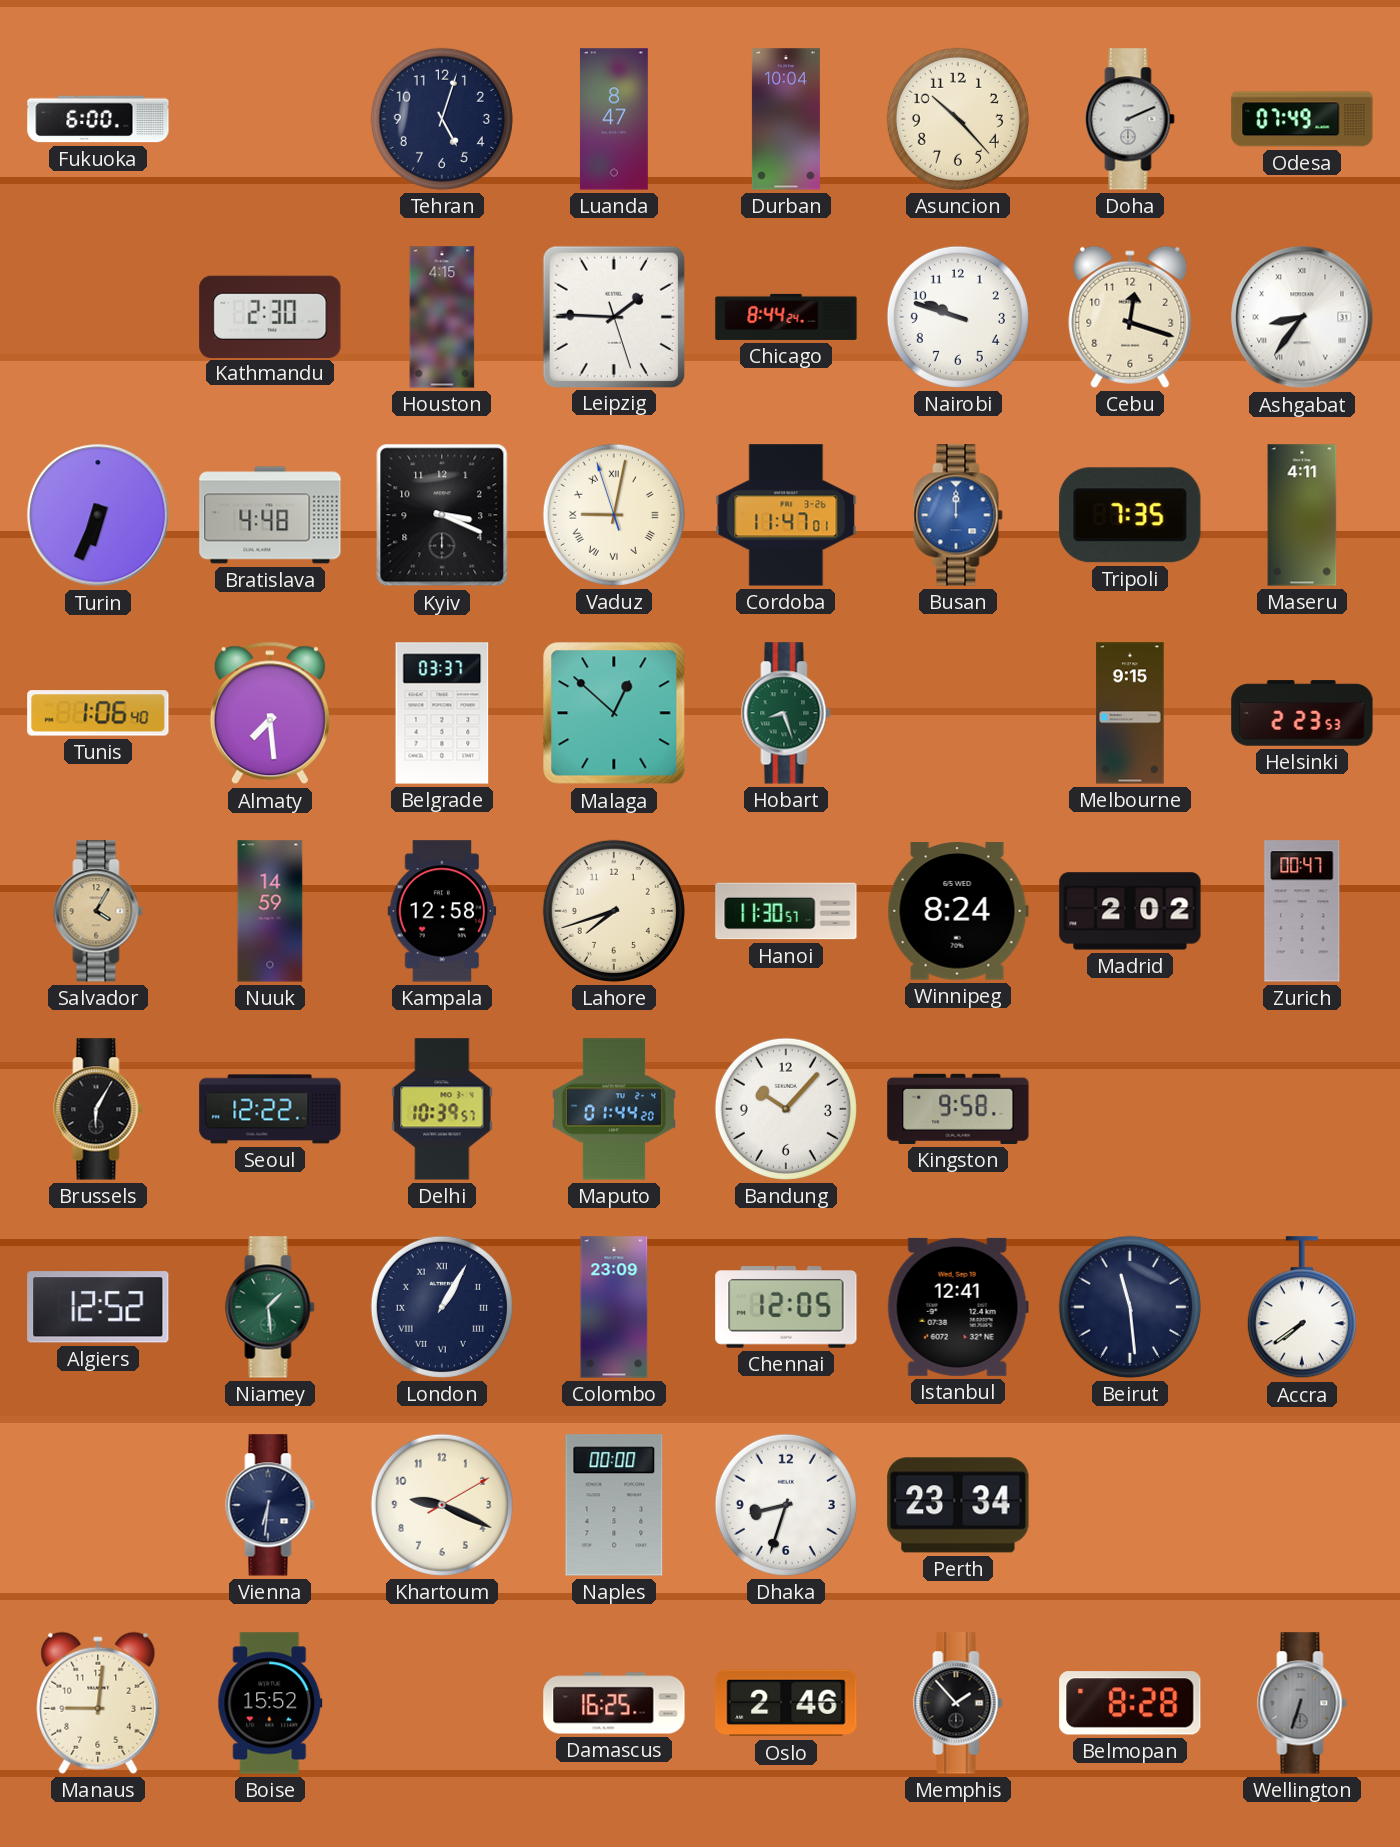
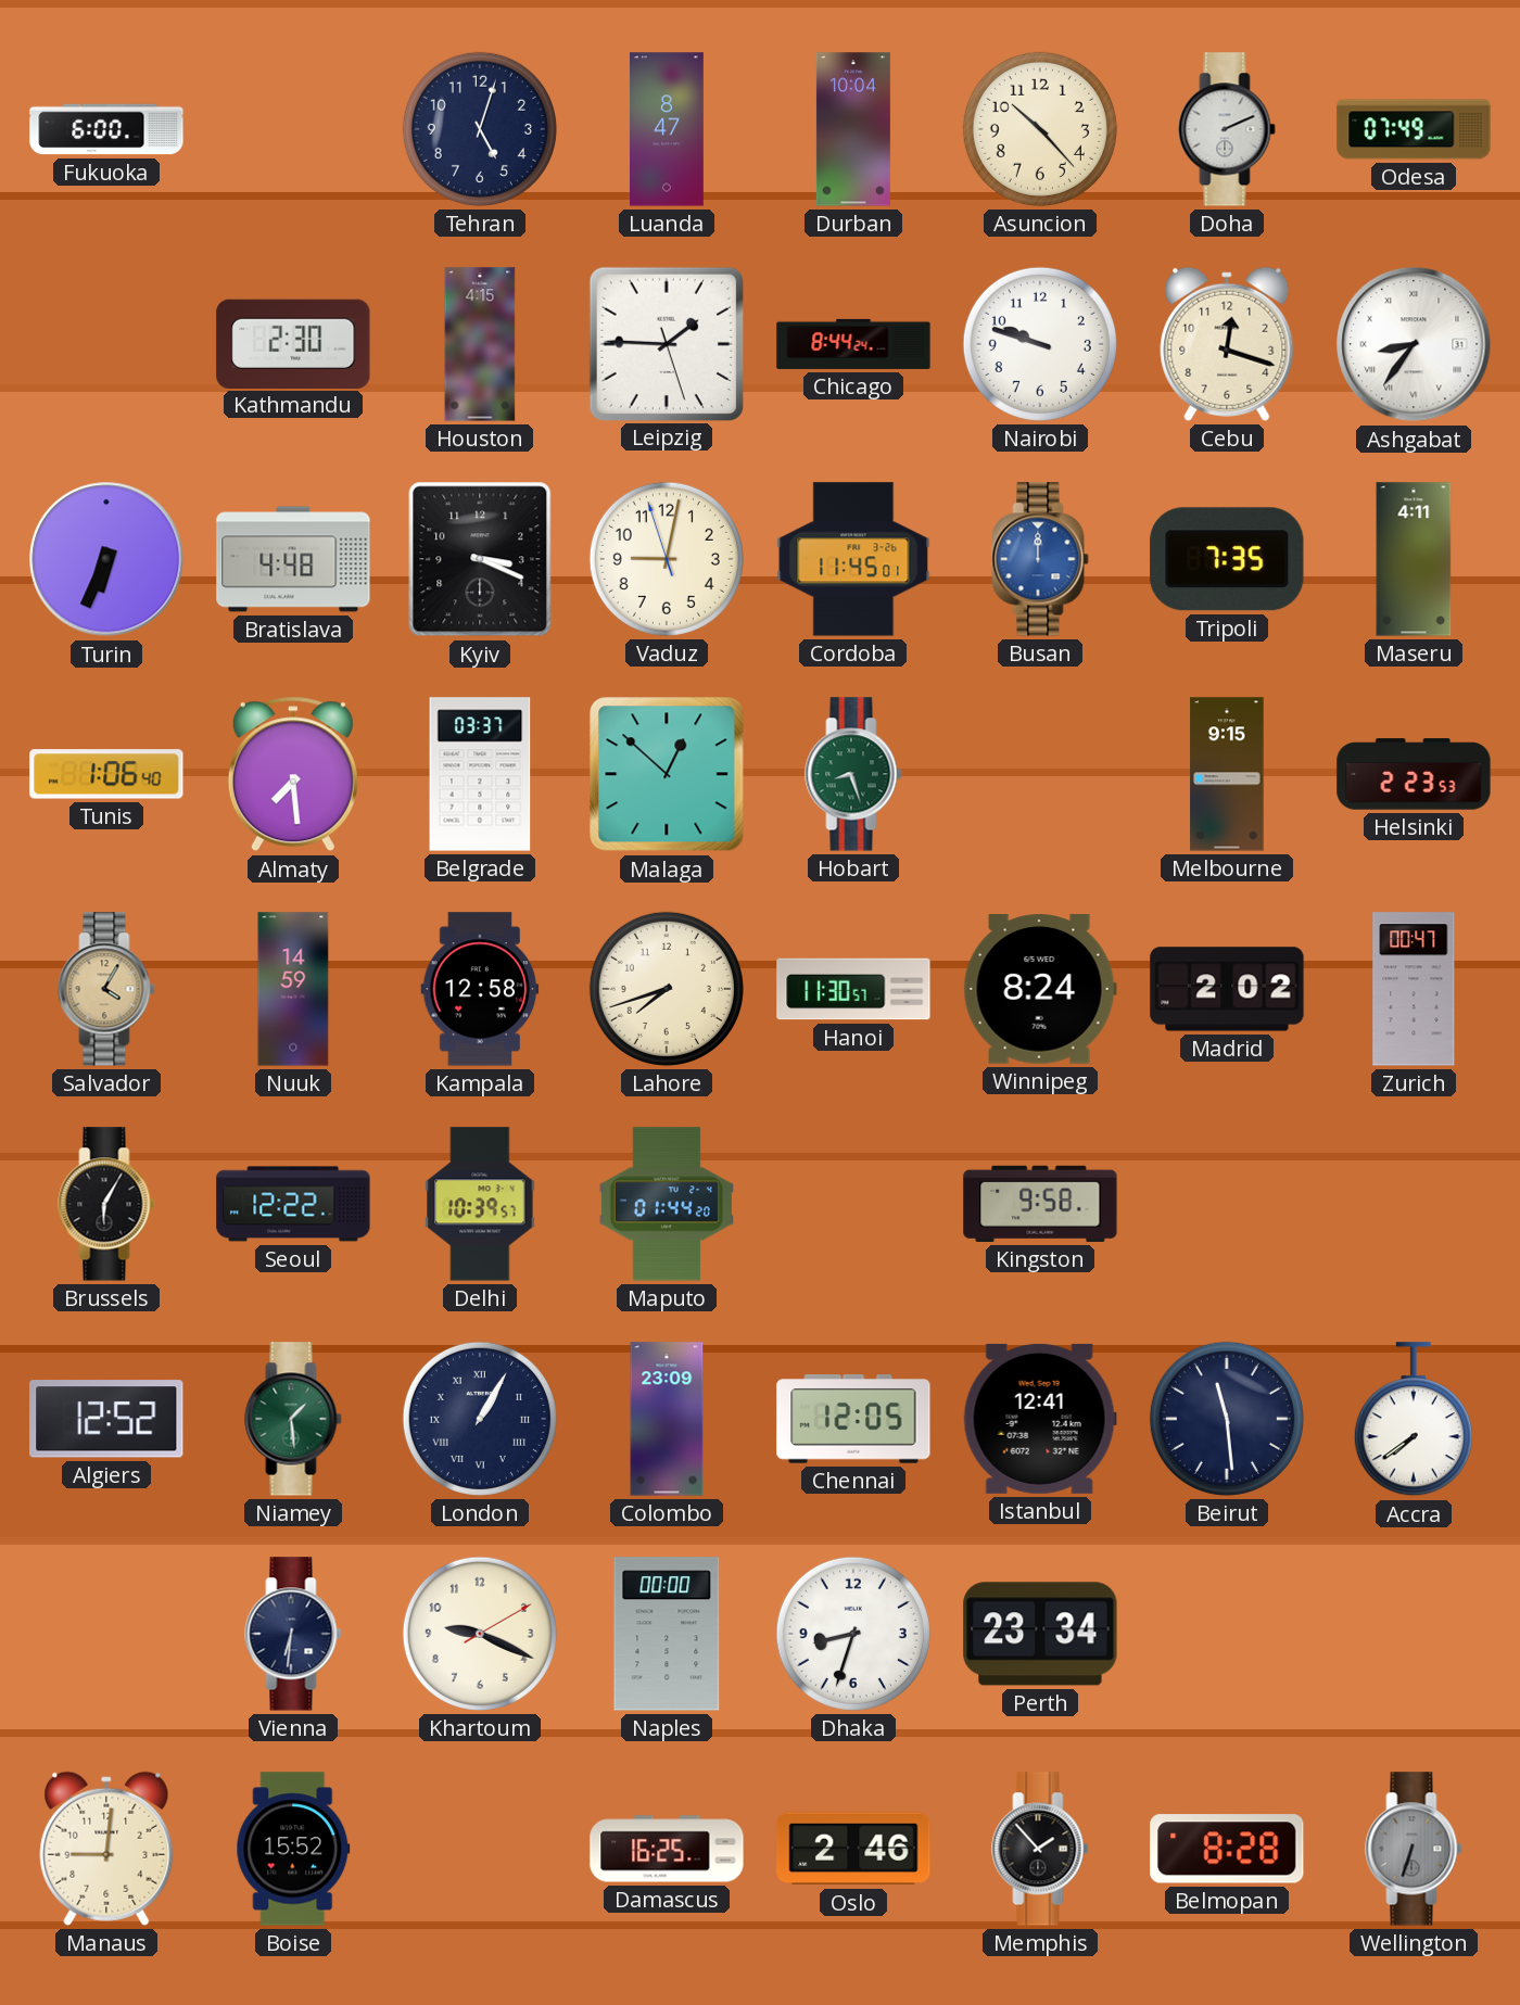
Vaduz numerals: Roman -> Arabic
Cordoba: 11:47 -> 11:45
Bandung: 10:07 -> none
